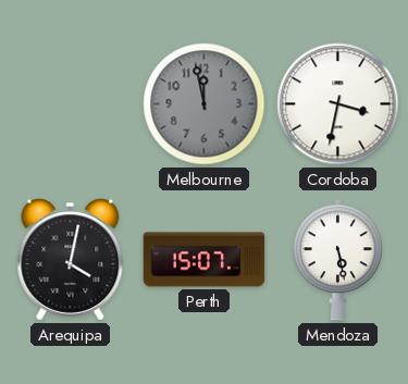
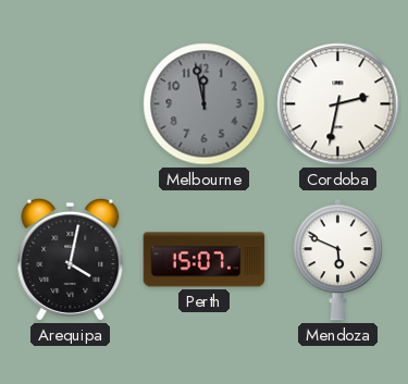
Cordoba: 3:32 -> 2:32
Mendoza: 5:28 -> 5:49
